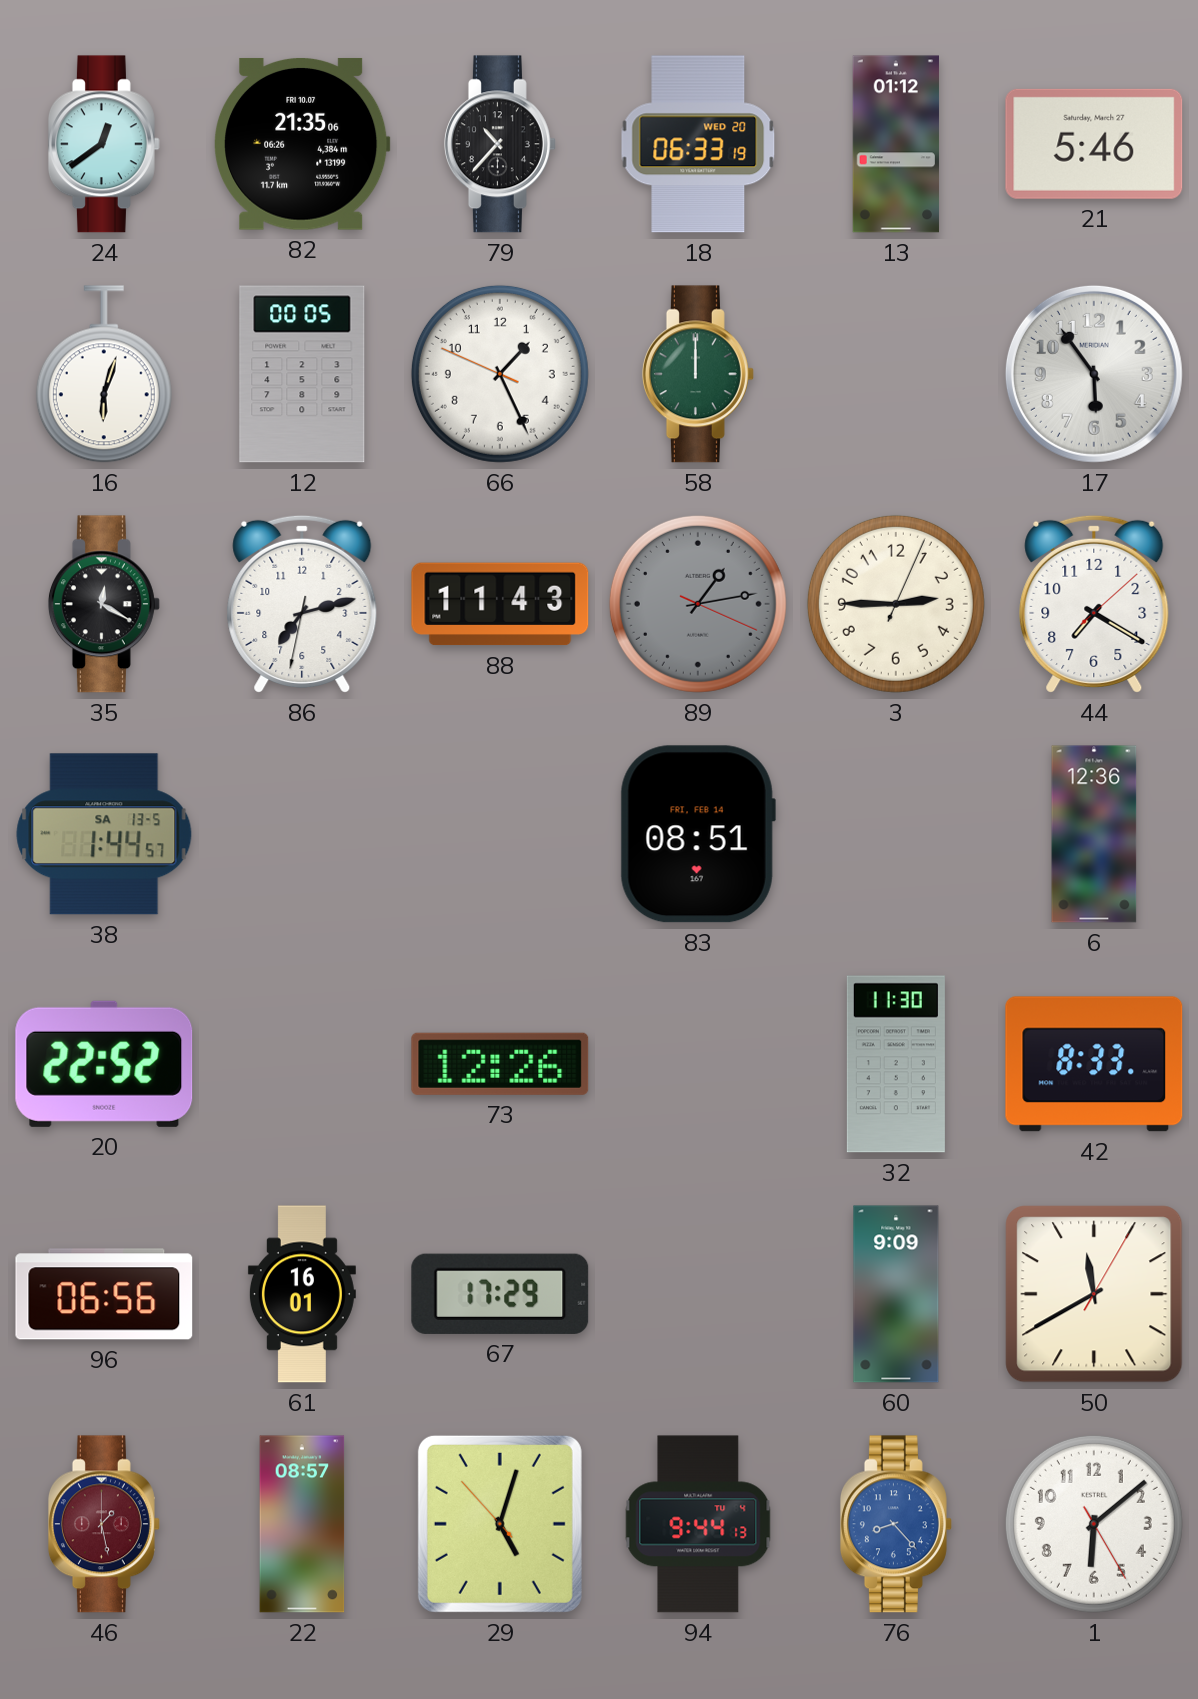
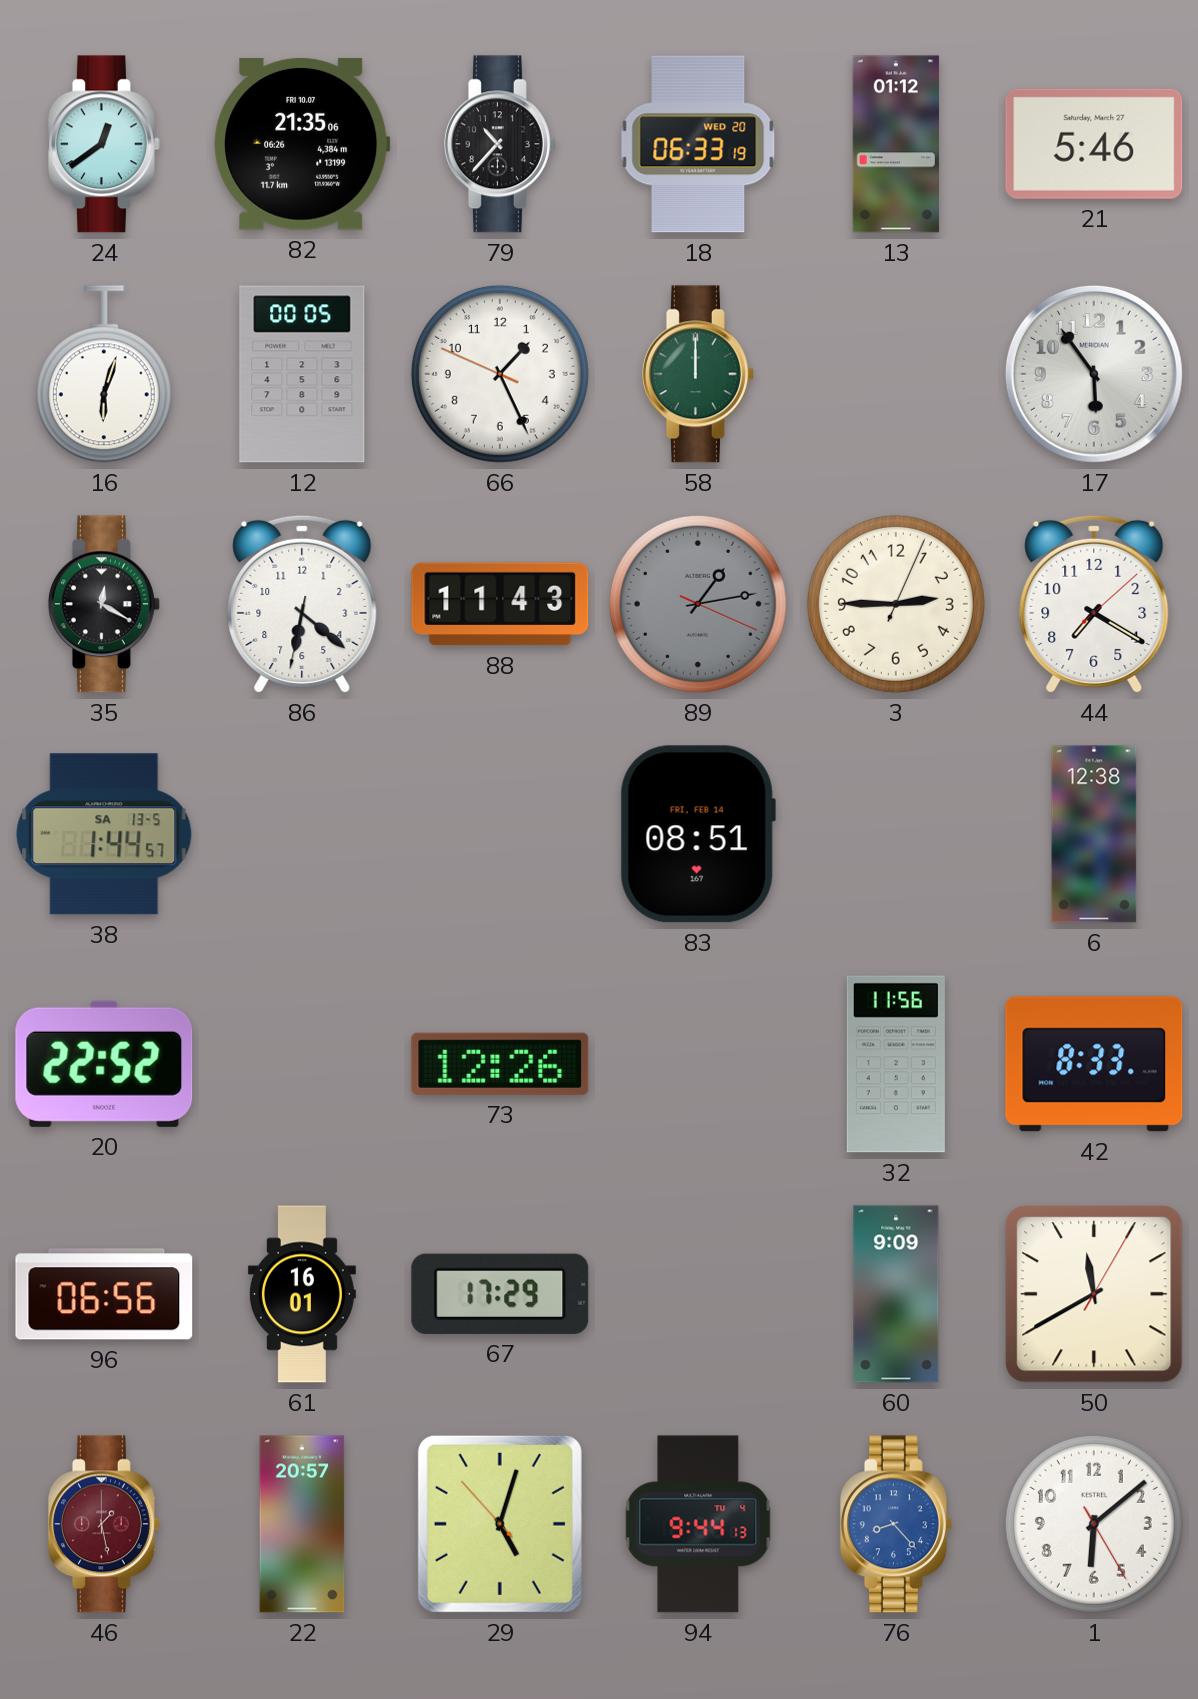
86: 7:12 -> 6:21
6: 12:36 -> 12:38
32: 11:30 -> 11:56
22: 08:57 -> 20:57
